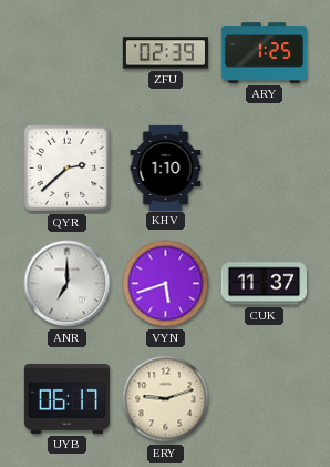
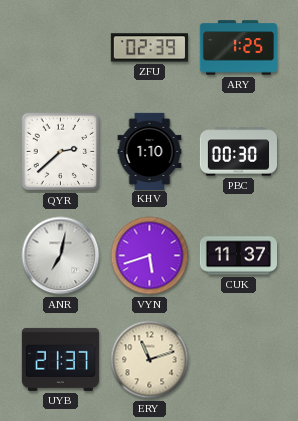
PBC: none -> 00:30
ANR: 7:00 -> 7:02
UYB: 06:17 -> 21:37
ERY: 9:12 -> 11:12
